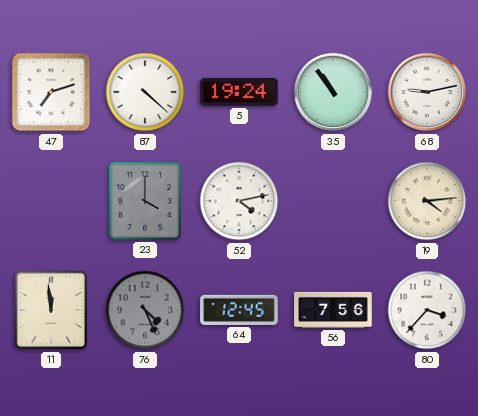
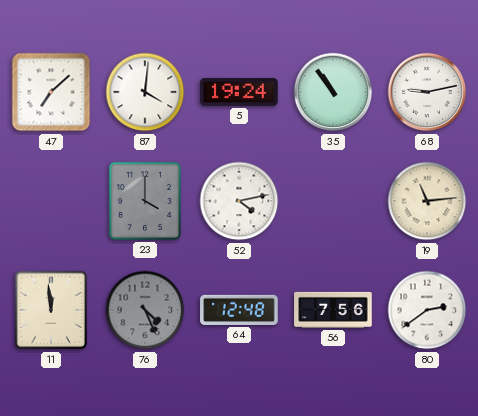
47: 7:12 -> 7:08
87: 4:22 -> 4:01
19: 4:14 -> 11:14
64: 12:45 -> 12:48
80: 3:37 -> 2:39
